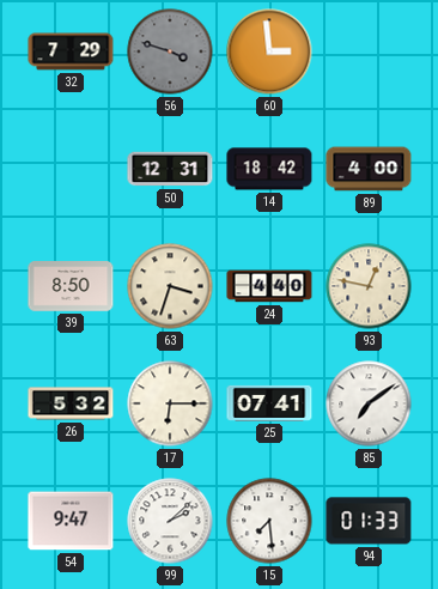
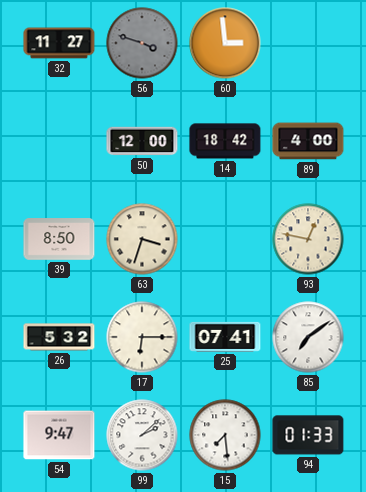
32: 7:29 -> 11:27
50: 12:31 -> 12:00
24: 4:40 -> none
